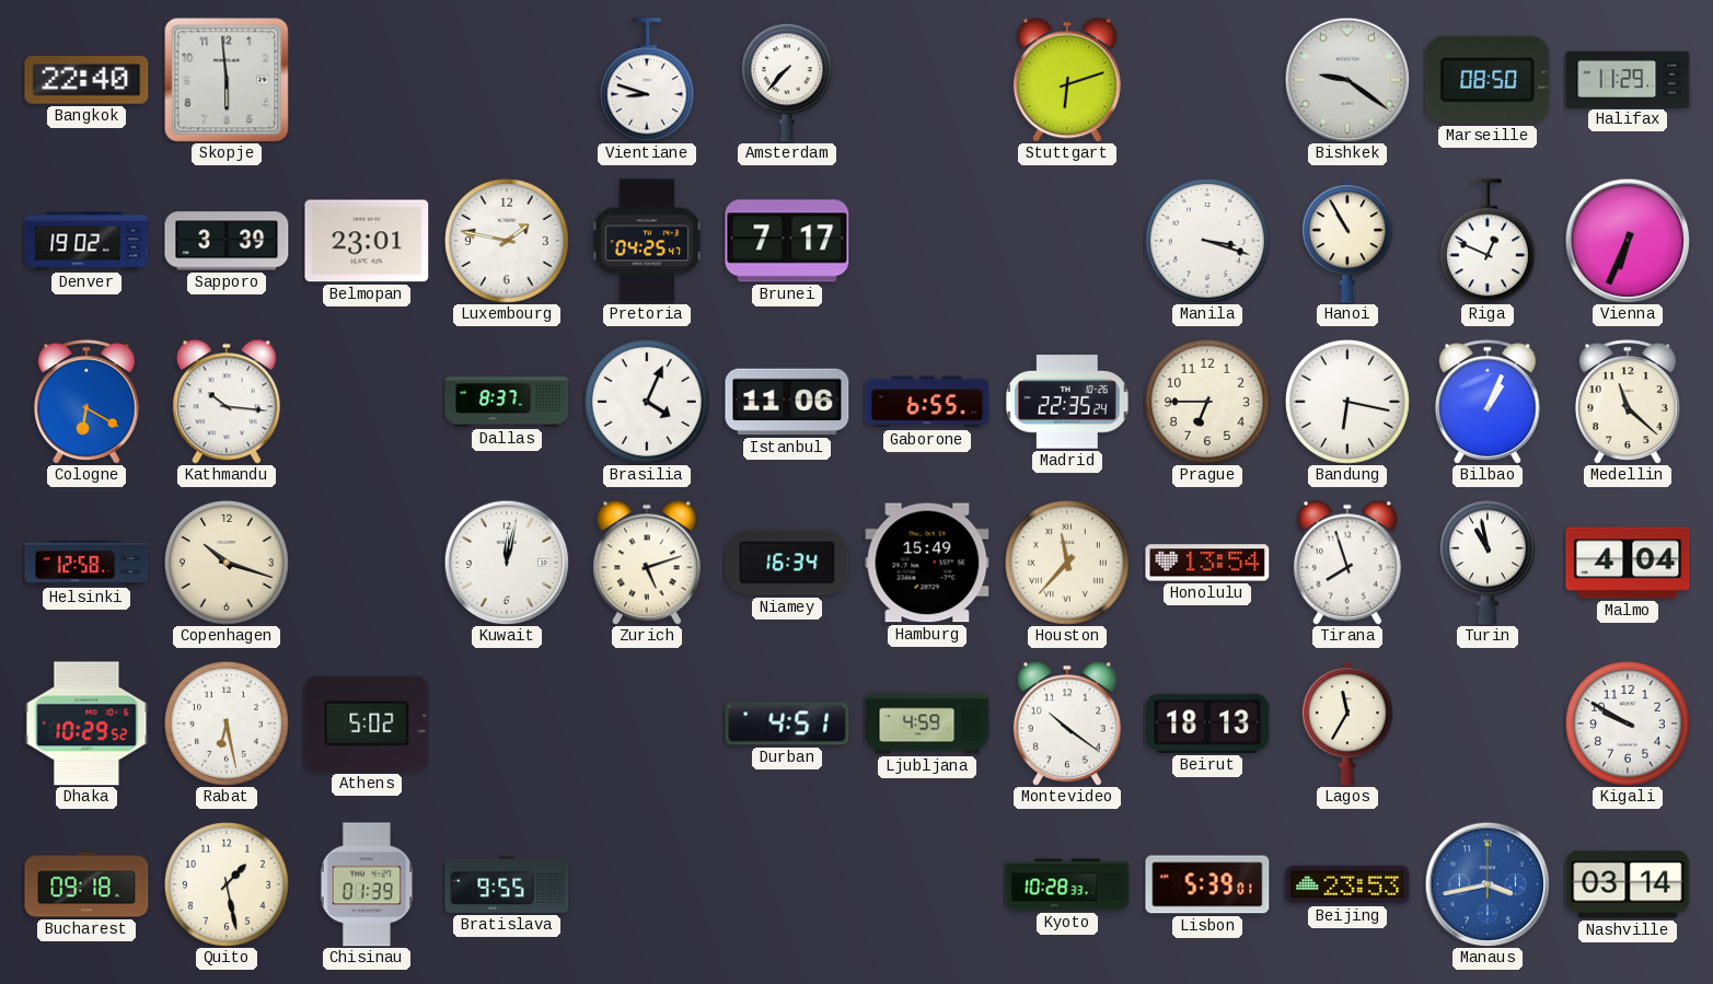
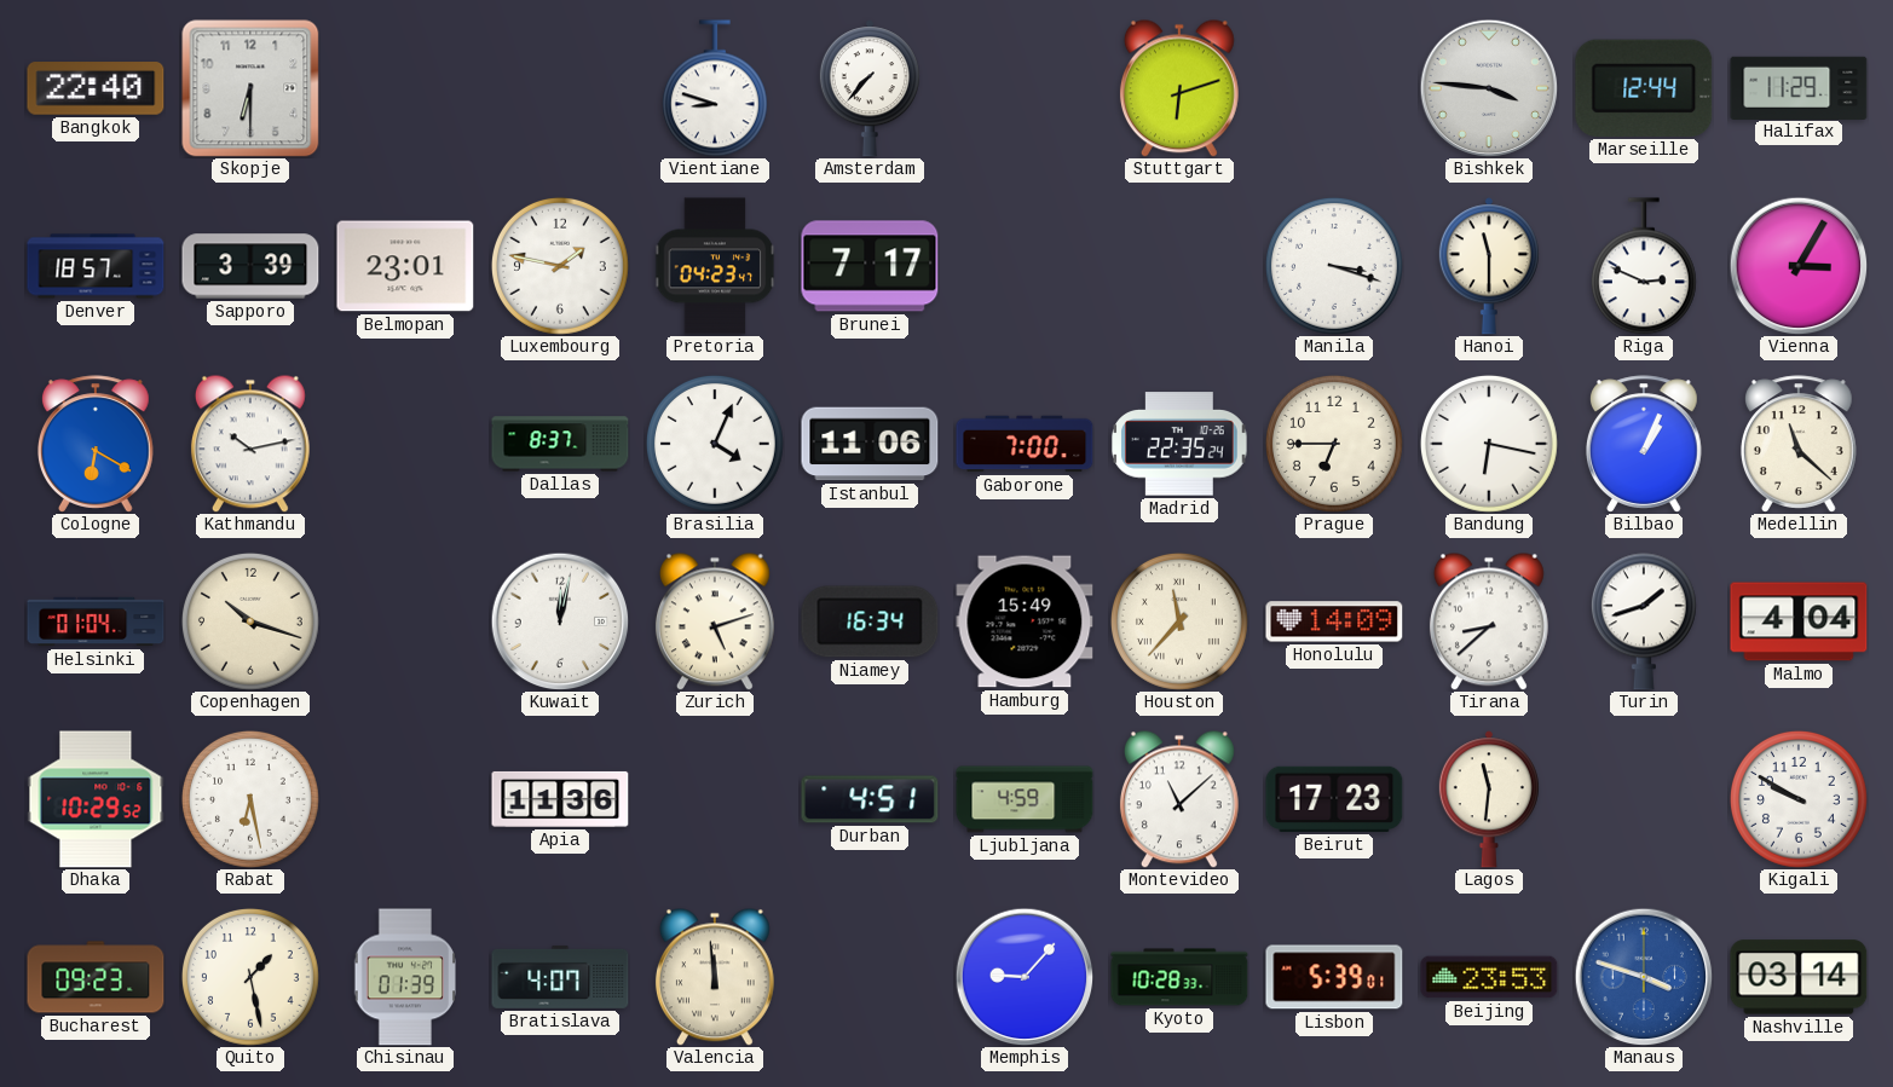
Skopje: 5:59 -> 6:30
Bishkek: 9:21 -> 3:46
Marseille: 08:50 -> 12:44
Denver: 19:02 -> 18:57
Pretoria: 04:25 -> 04:23
Hanoi: 10:55 -> 11:30
Riga: 12:49 -> 2:49
Vienna: 6:34 -> 3:05
Kathmandu: 10:16 -> 10:13
Gaborone: 6:55 -> 7:00
Helsinki: 12:58 -> 01:04
Honolulu: 13:54 -> 14:09
Tirana: 7:57 -> 8:38
Turin: 10:58 -> 1:42
Athens: 5:02 -> none
Apia: none -> 11:36
Montevideo: 10:21 -> 11:08
Beirut: 18:13 -> 17:23
Lagos: 11:35 -> 11:31
Bucharest: 09:18 -> 09:23
Bratislava: 9:55 -> 4:07
Valencia: none -> 11:59
Memphis: none -> 9:07
Manaus: 3:43 -> 3:48
